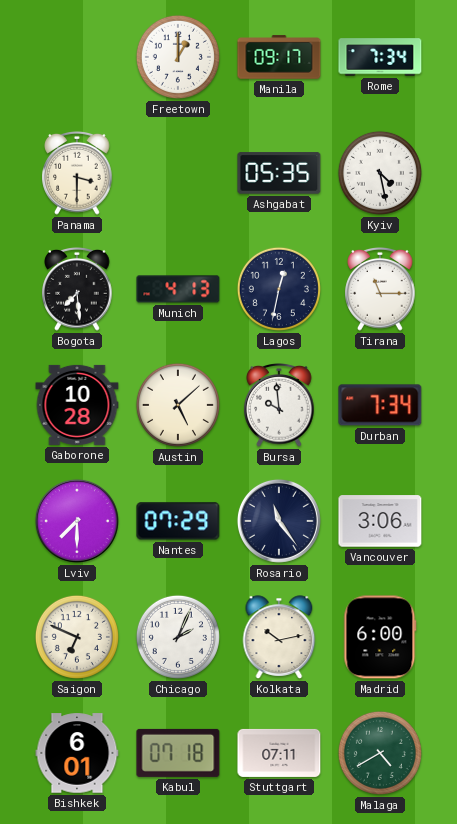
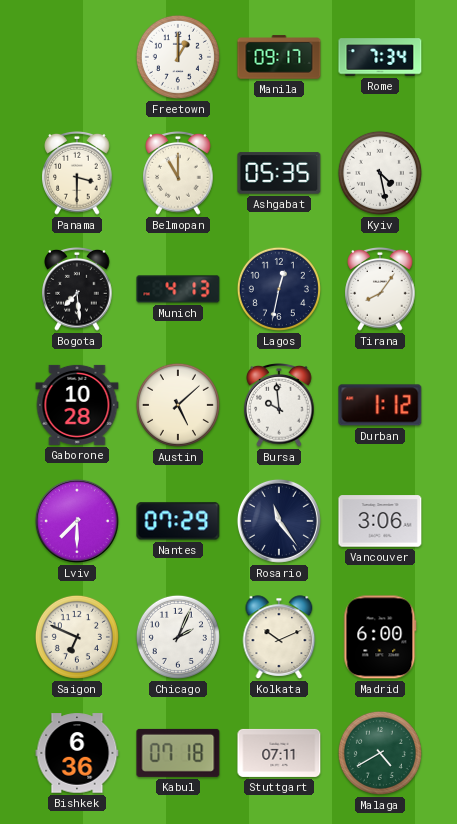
Belmopan: none -> 11:00
Tirana: 11:15 -> 8:06
Durban: 7:34 -> 1:12
Kolkata: 10:13 -> 10:11
Bishkek: 6:01 -> 6:36
